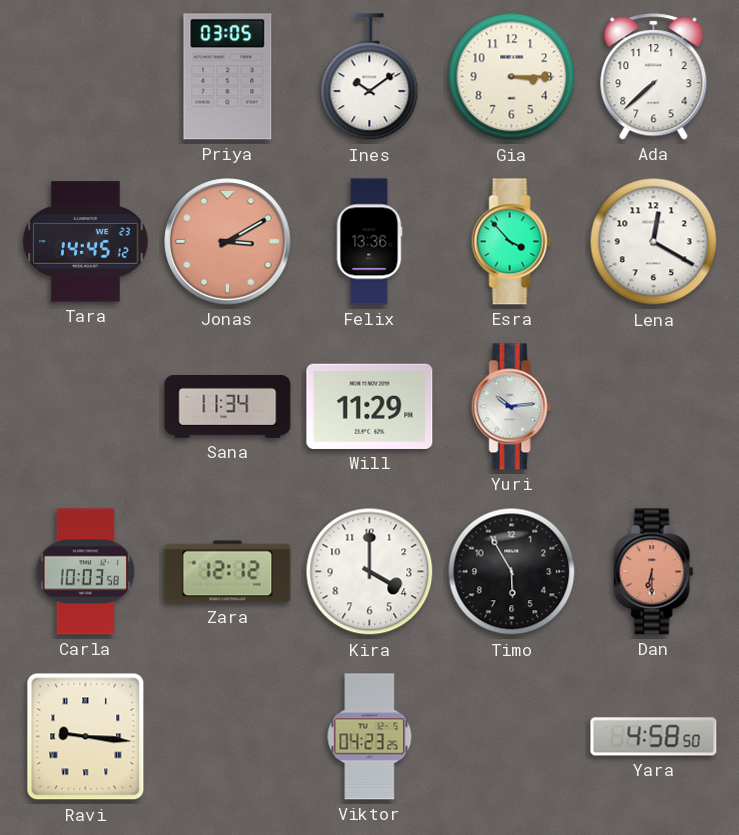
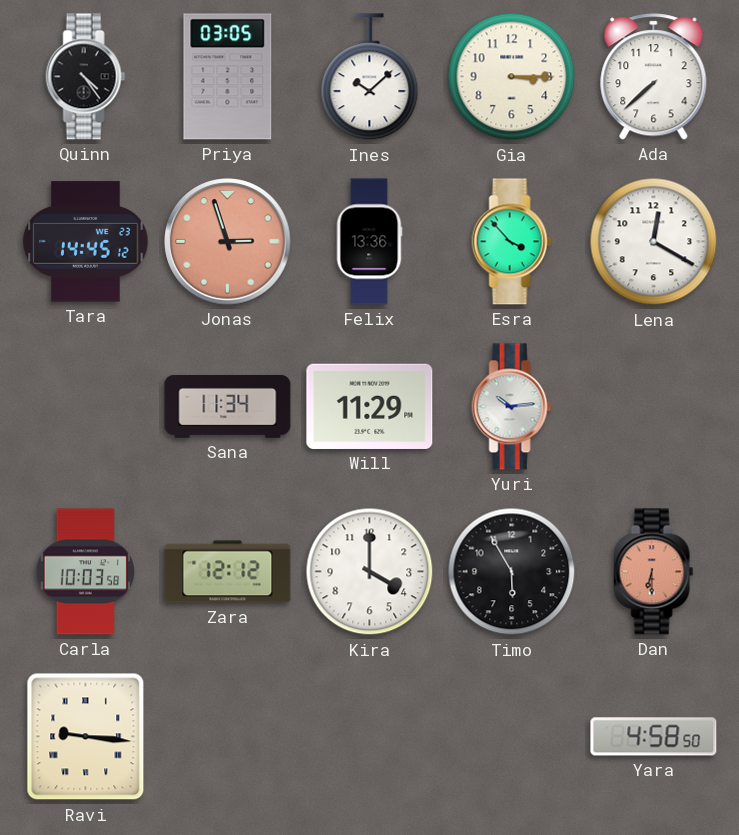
Quinn: none -> 4:24
Ines: 10:09 -> 10:08
Jonas: 3:10 -> 2:57
Viktor: 04:23 -> none
